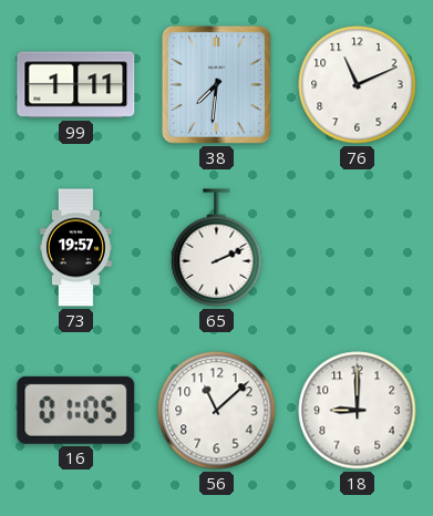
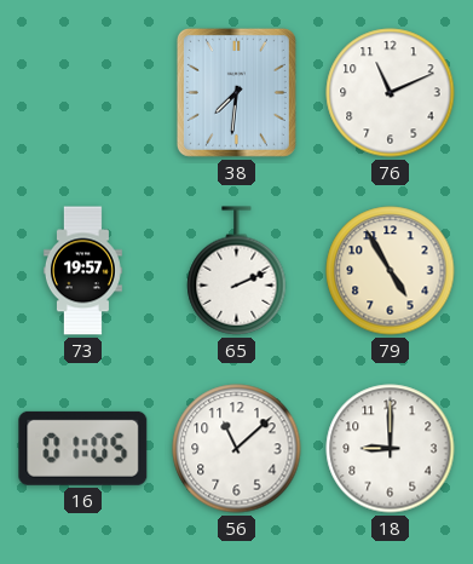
99: 1:11 -> none
79: none -> 4:55
